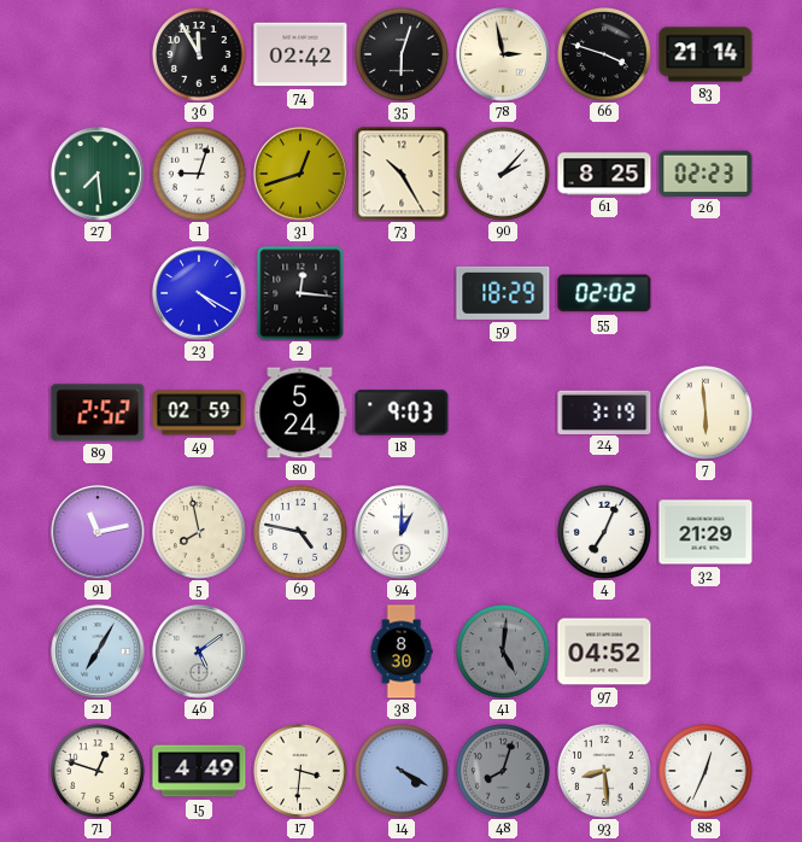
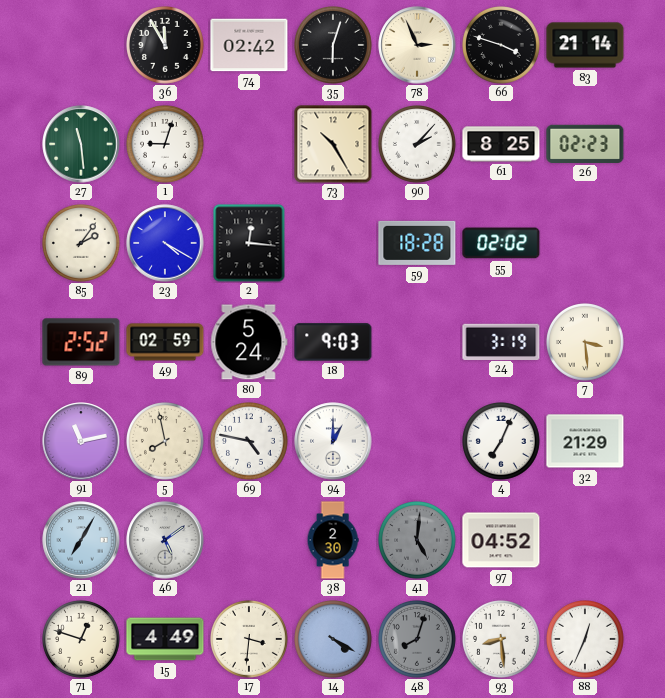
78: 2:58 -> 2:56
27: 7:29 -> 11:29
31: 12:42 -> none
85: none -> 2:06
59: 18:29 -> 18:28
7: 5:59 -> 3:29
38: 8:30 -> 2:30
